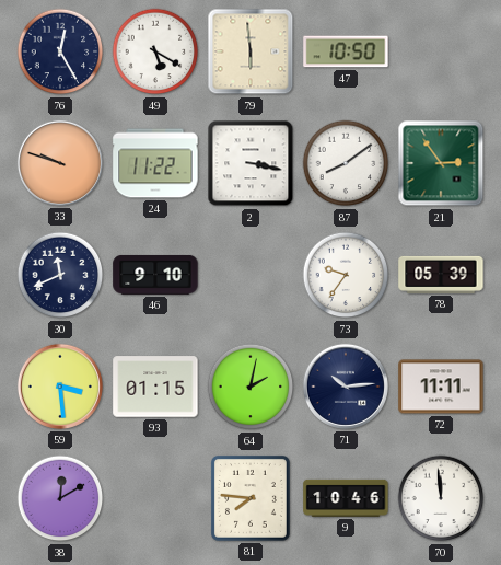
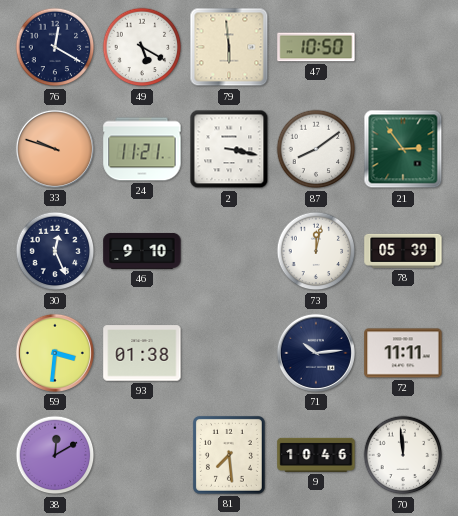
76: 12:25 -> 12:20
24: 11:22 -> 11:21
30: 11:41 -> 12:26
73: 9:36 -> 12:02
59: 3:29 -> 3:31
93: 01:15 -> 01:38
64: 2:02 -> none
81: 7:46 -> 7:29
